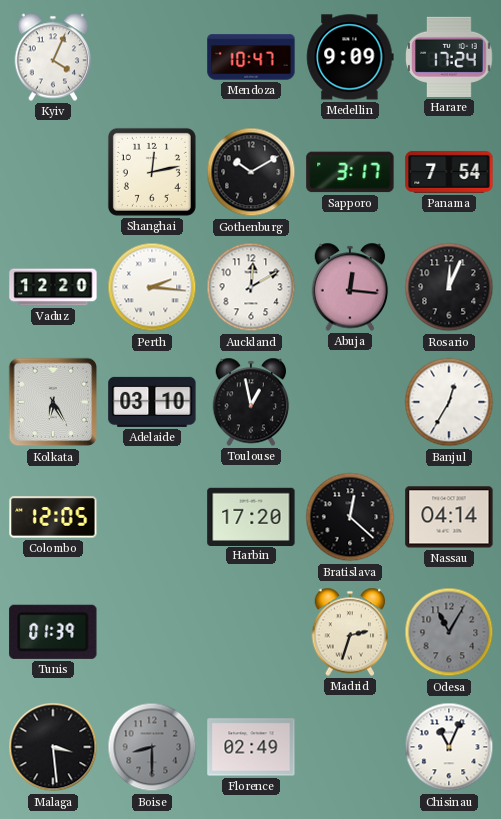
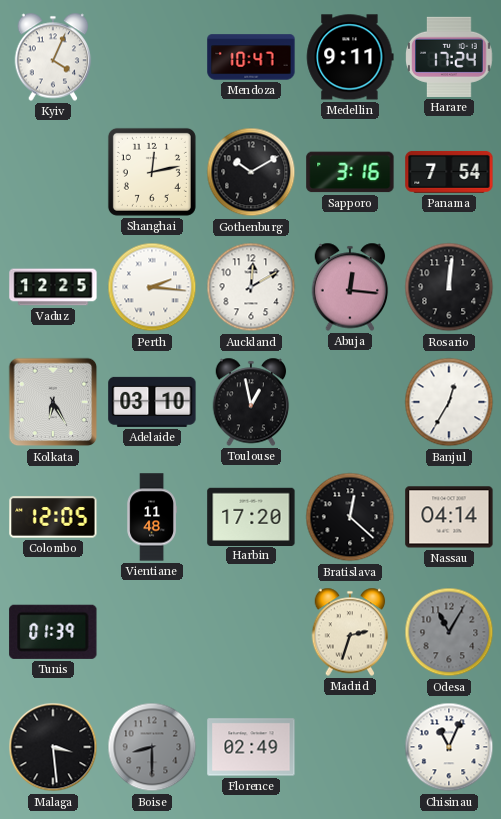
Medellin: 9:09 -> 9:11
Sapporo: 3:17 -> 3:16
Vaduz: 12:20 -> 12:25
Rosario: 12:04 -> 12:01
Vientiane: none -> 11:48
